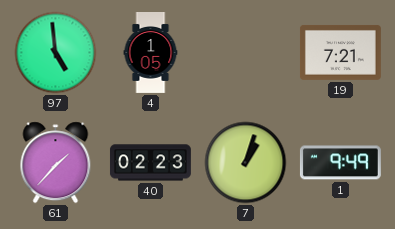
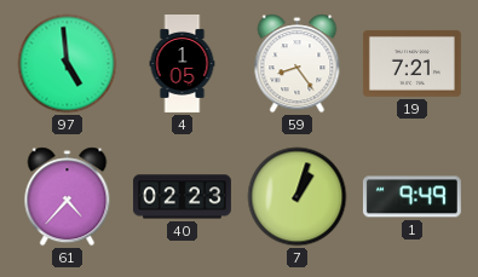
59: none -> 8:24
61: 1:37 -> 4:37
